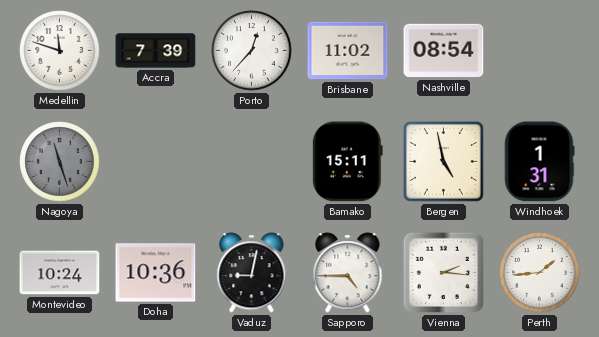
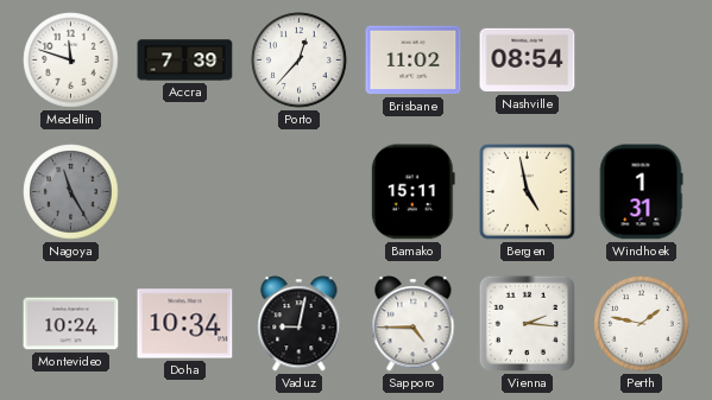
Nagoya: 11:27 -> 11:25
Doha: 10:36 -> 10:34
Perth: 1:44 -> 1:47
